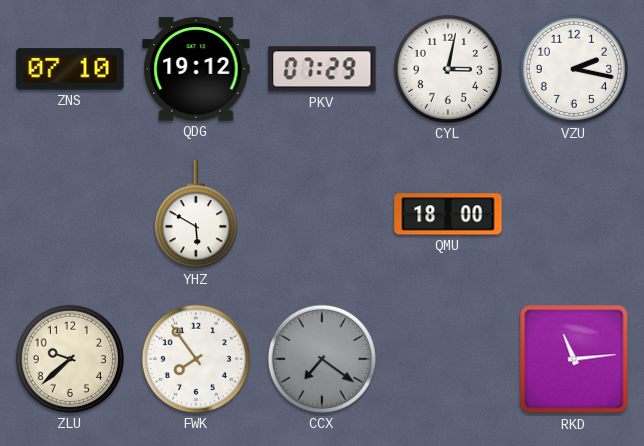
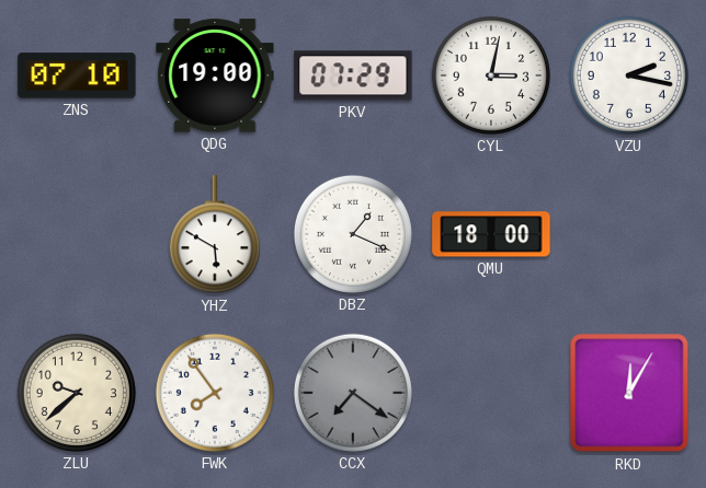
QDG: 19:12 -> 19:00
DBZ: none -> 1:19
RKD: 11:14 -> 12:05
